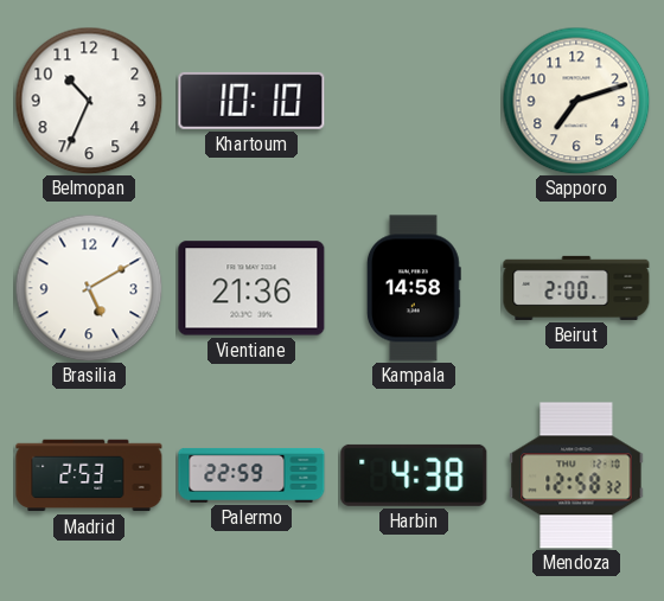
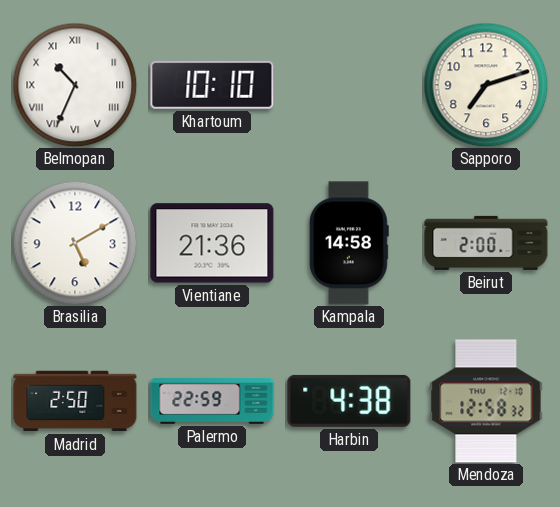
Belmopan numerals: Arabic -> Roman
Madrid: 2:53 -> 2:50
